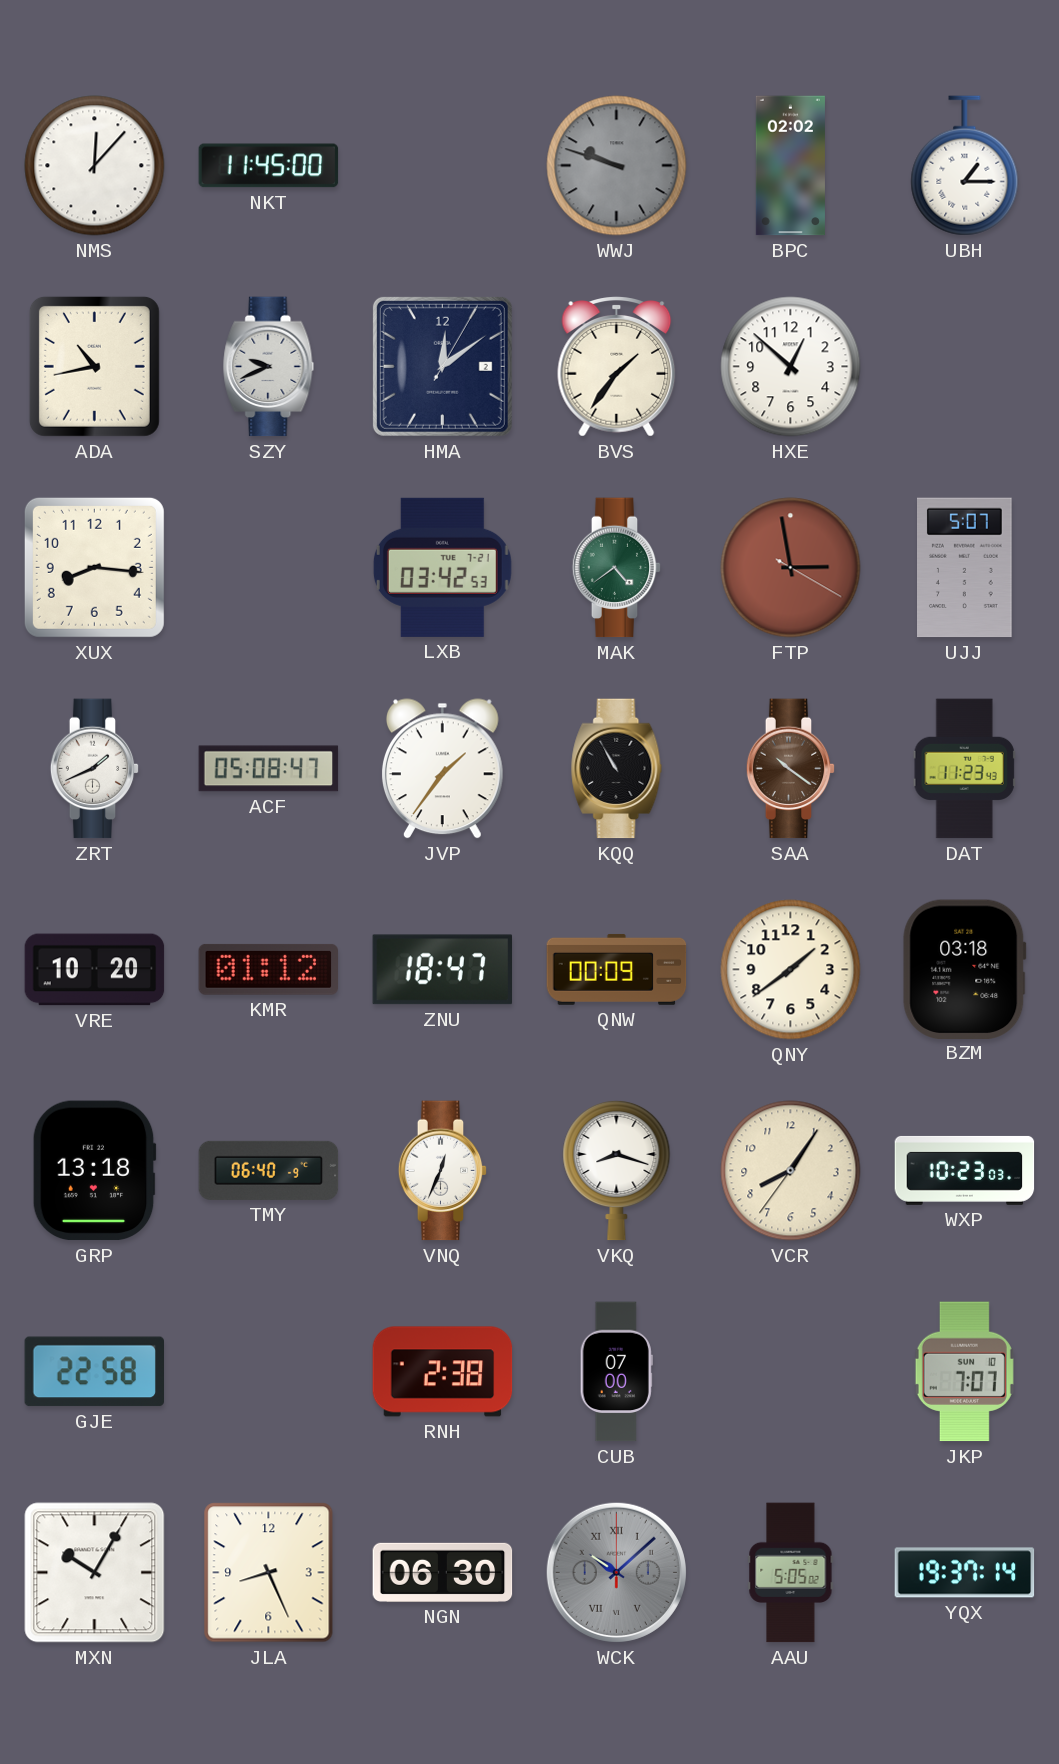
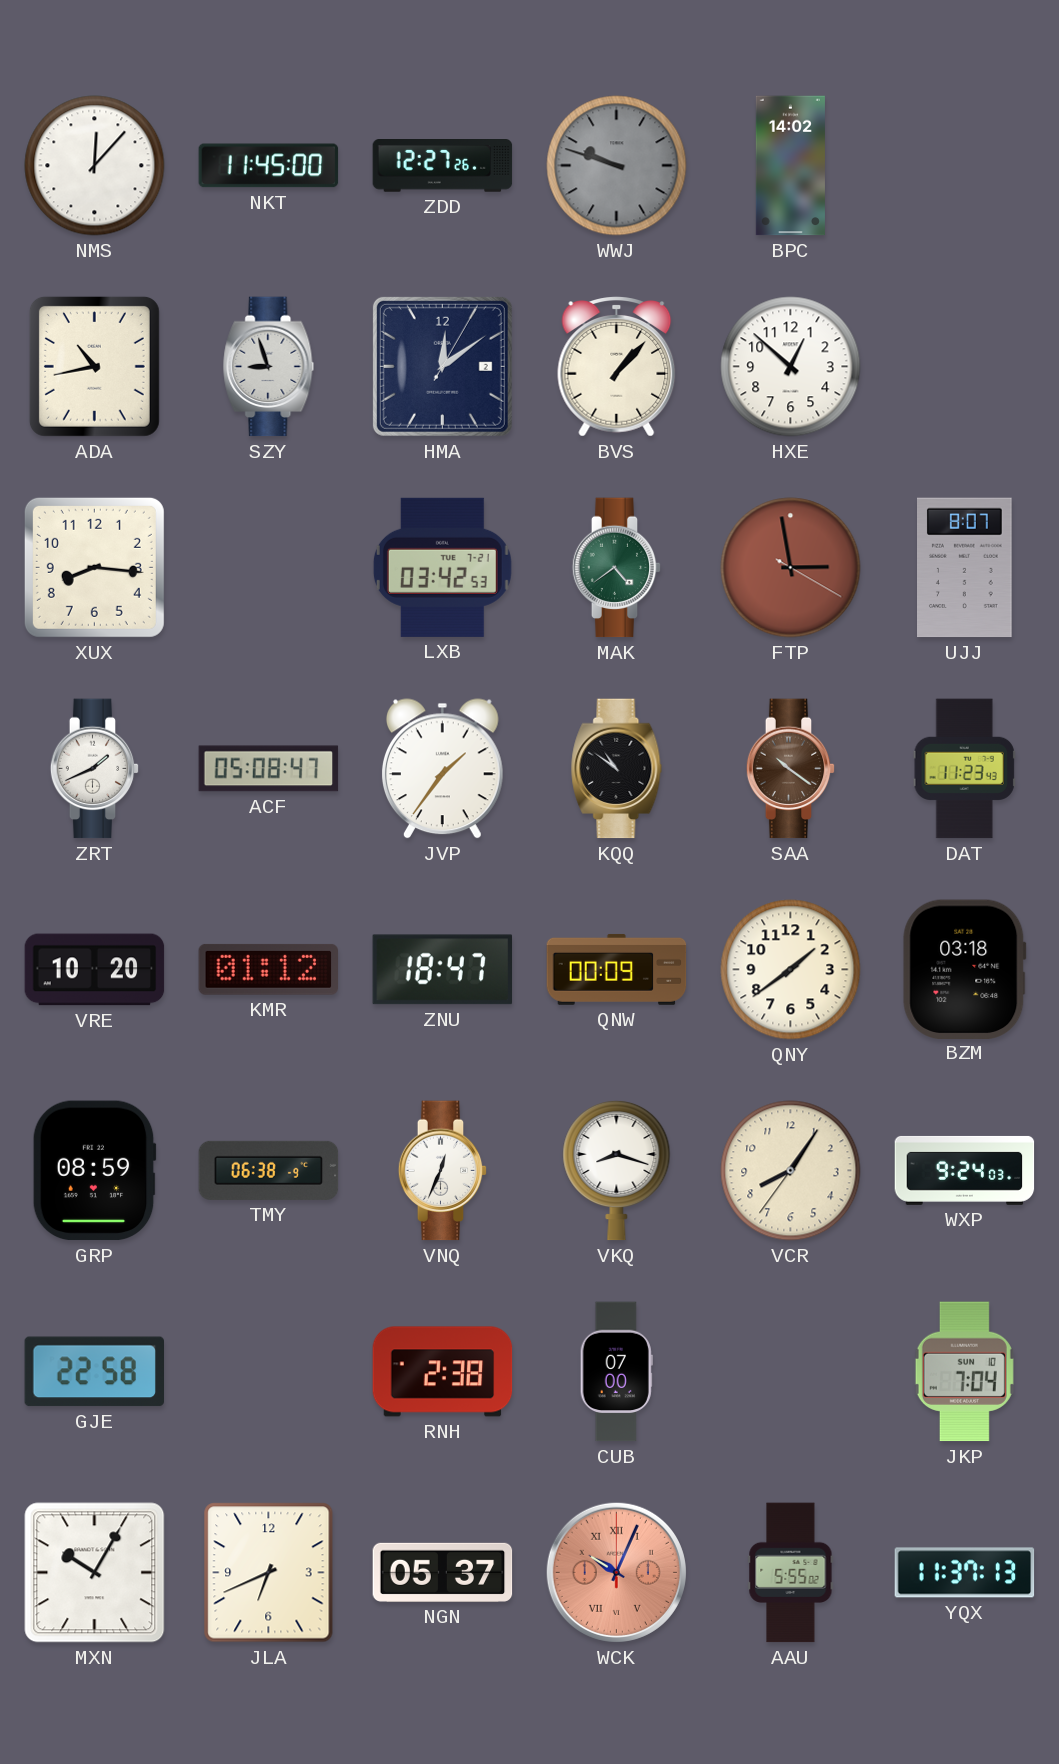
ZDD: none -> 12:27
BPC: 02:02 -> 14:02
UBH: 1:15 -> none
SZY: 9:41 -> 8:57
BVS: 1:36 -> 1:07
UJJ: 5:07 -> 8:07
KQQ: 10:55 -> 10:51
GRP: 13:18 -> 08:59
TMY: 06:40 -> 06:38
WXP: 10:23 -> 9:24
JKP: 7:07 -> 7:04
JLA: 8:26 -> 6:41
NGN: 06:30 -> 05:37
WCK: 10:08 -> 10:04
WCK dial: grey -> salmon
AAU: 5:05 -> 5:55
YQX: 19:37 -> 11:37
